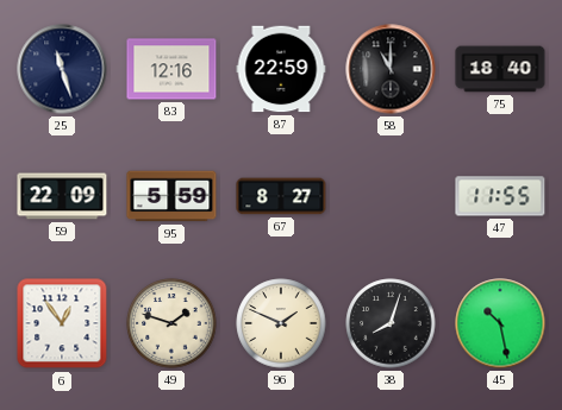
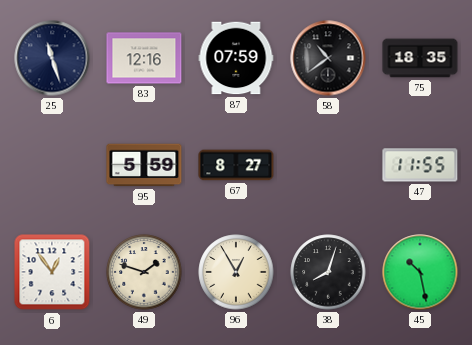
87: 22:59 -> 07:59
58: 11:00 -> 10:39
75: 18:40 -> 18:35
59: 22:09 -> none
96: 1:49 -> 12:55
